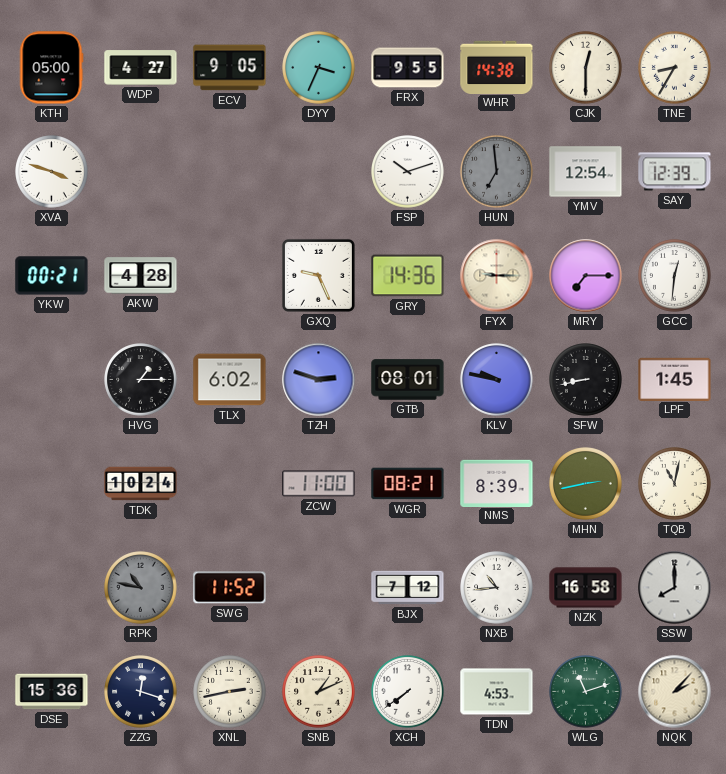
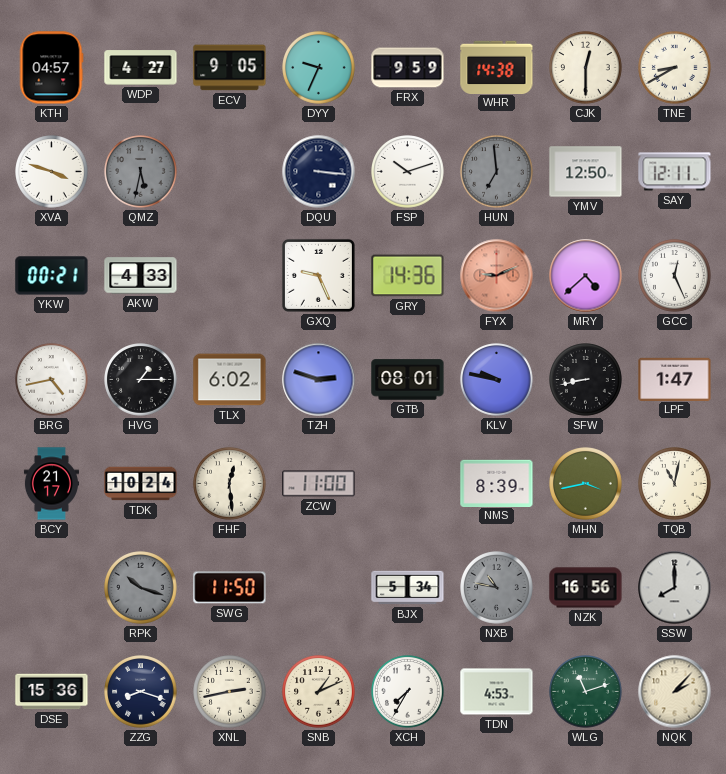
KTH: 05:00 -> 04:57
DYY: 3:34 -> 9:34
FRX: 9:55 -> 9:59
TNE: 8:35 -> 8:40
QMZ: none -> 5:32
DQU: none -> 3:16
YMV: 12:54 -> 12:50
SAY: 12:39 -> 12:11
AKW: 4:28 -> 4:33
FYX: 9:15 -> 9:11
FYX dial: cream -> salmon
MRY: 7:15 -> 4:38
GCC: 12:31 -> 12:26
BRG: none -> 4:43
LPF: 1:45 -> 1:47
BCY: none -> 21:17
FHF: none -> 12:29
WGR: 08:21 -> none
MHN: 2:43 -> 3:43
RPK: 10:47 -> 10:18
SWG: 11:52 -> 11:50
BJX: 7:12 -> 5:34
NXB: 10:44 -> 10:47
NXB dial: white -> grey
NZK: 16:58 -> 16:56
ZZG: 12:18 -> 8:18
XCH: 7:39 -> 7:35
